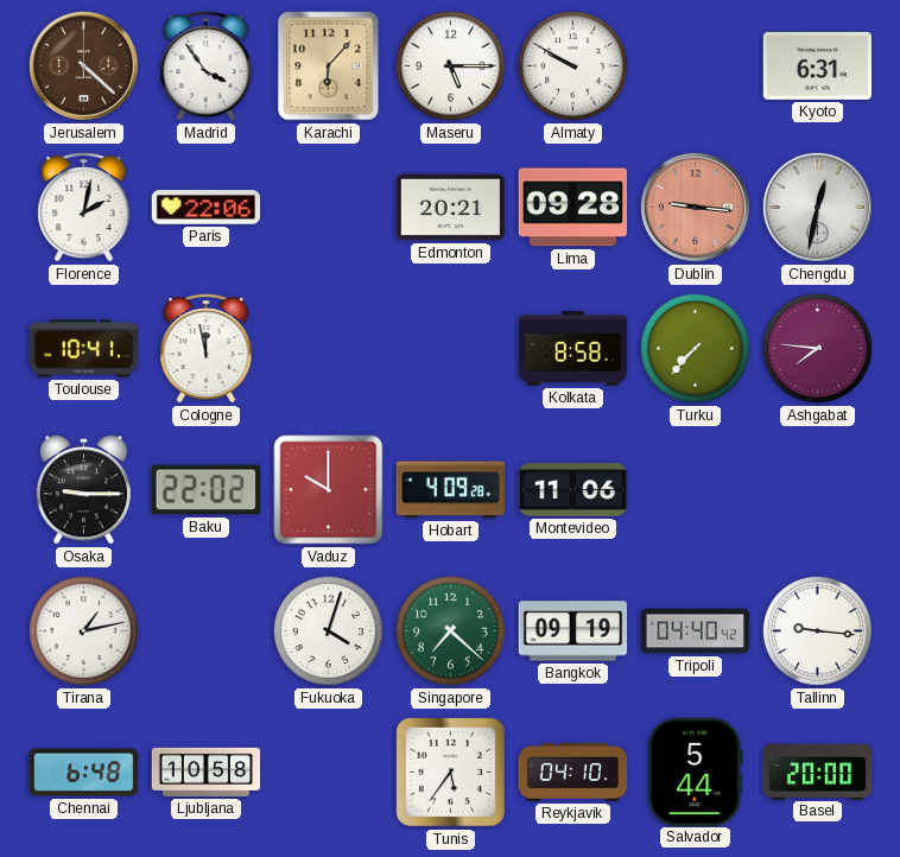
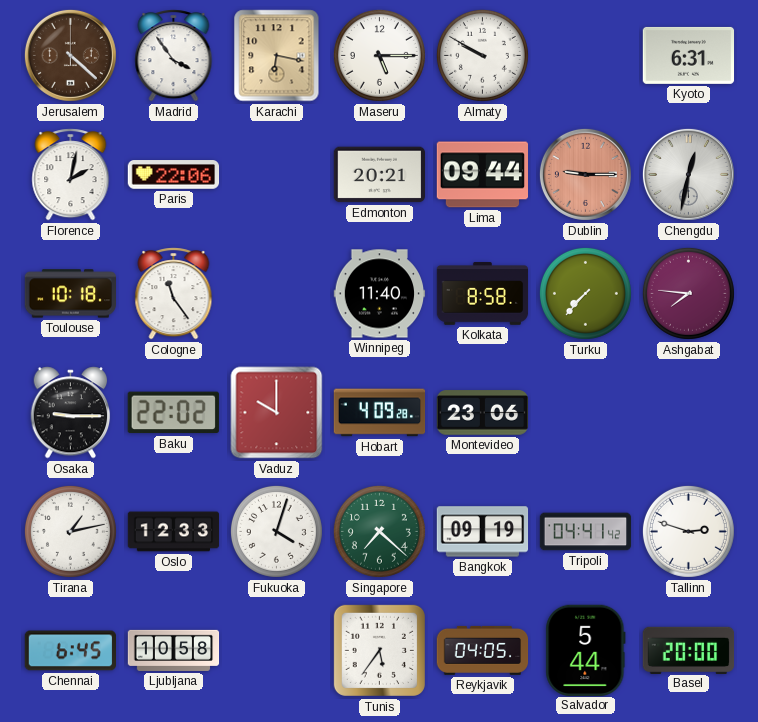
Karachi: 6:07 -> 6:17
Lima: 09:28 -> 09:44
Dublin: 9:16 -> 9:15
Toulouse: 10:41 -> 10:18
Cologne: 11:58 -> 11:24
Winnipeg: none -> 11:40
Montevideo: 11:06 -> 23:06
Oslo: none -> 12:33
Tripoli: 04:40 -> 04:41
Tallinn: 9:16 -> 2:48
Chennai: 6:48 -> 6:45
Reykjavik: 04:10 -> 04:05
